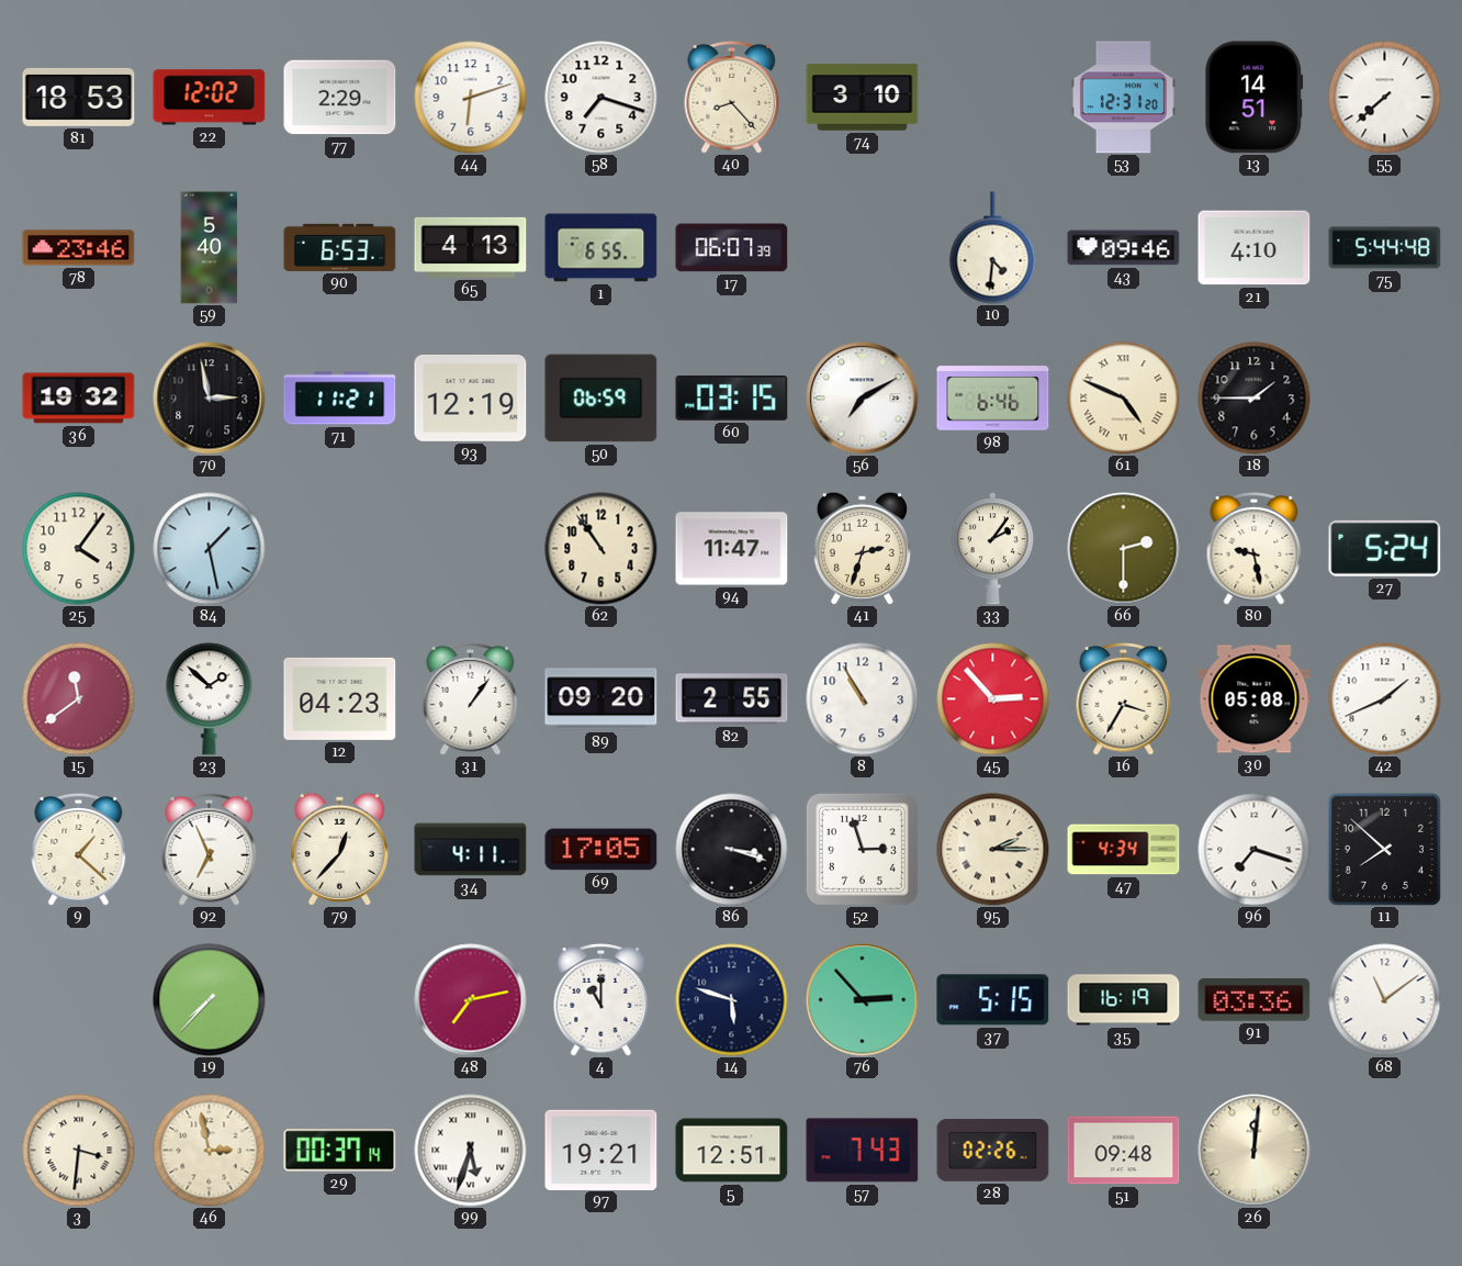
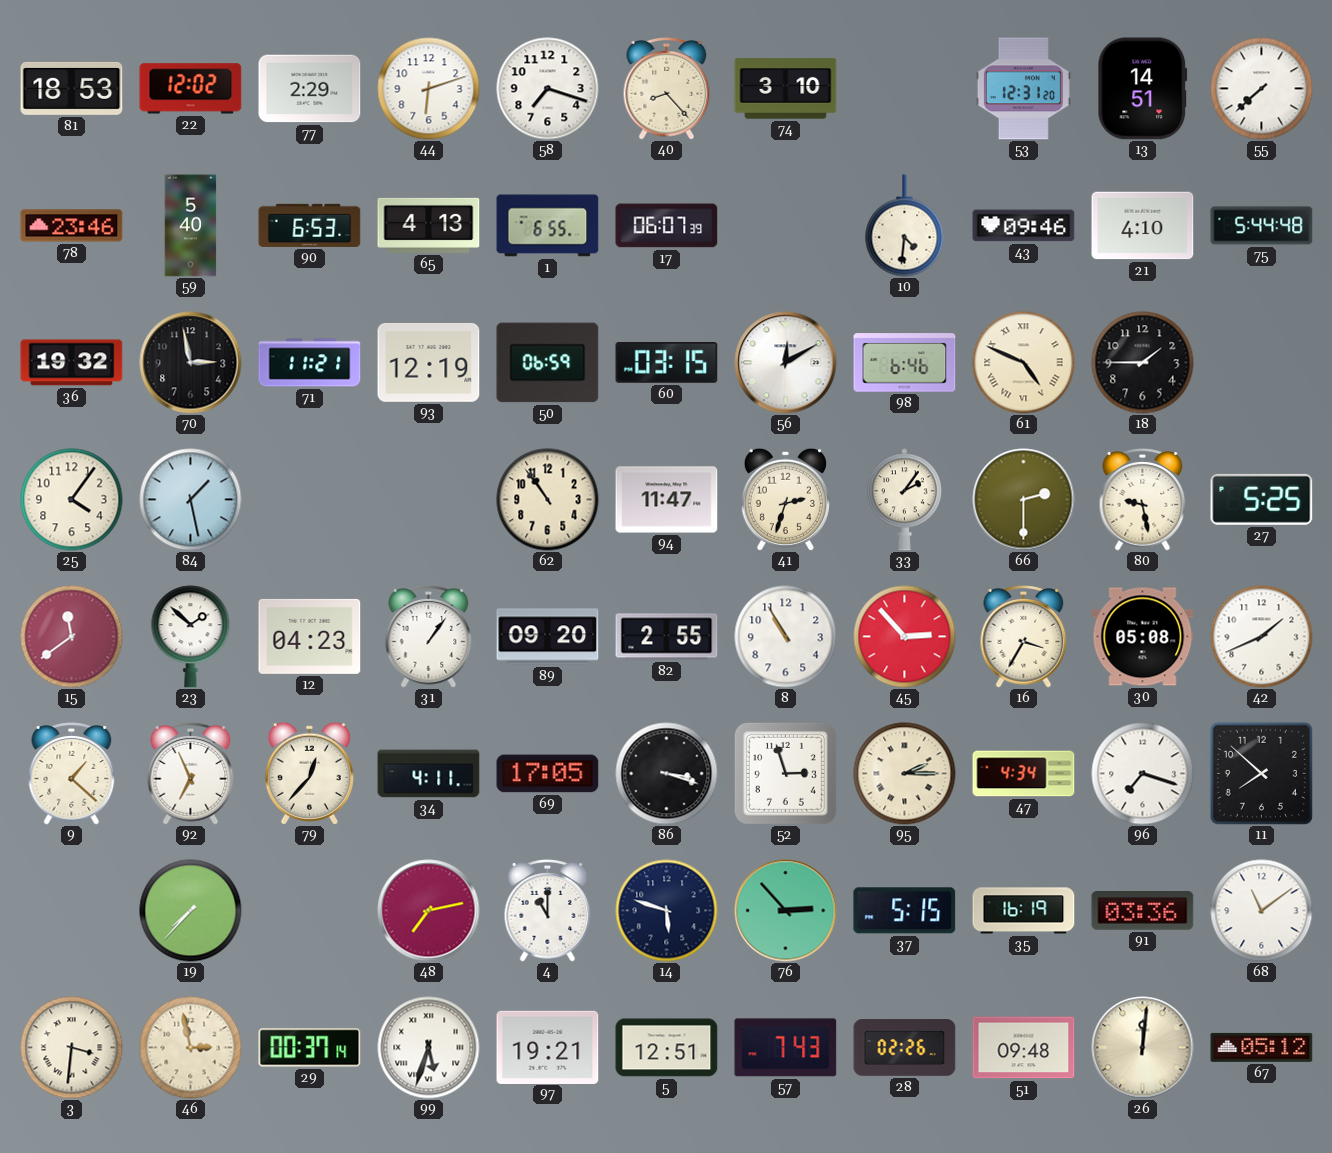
56: 7:10 -> 12:10
27: 5:24 -> 5:25
67: none -> 05:12
